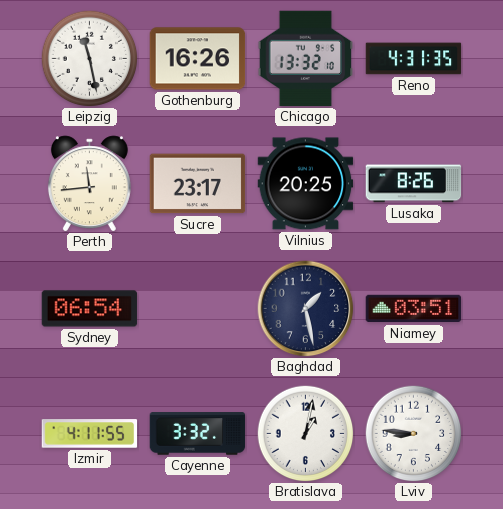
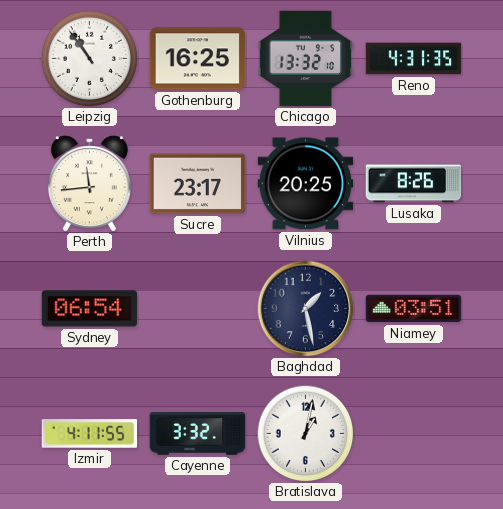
Leipzig: 11:28 -> 10:54
Gothenburg: 16:26 -> 16:25
Lviv: 8:46 -> none
